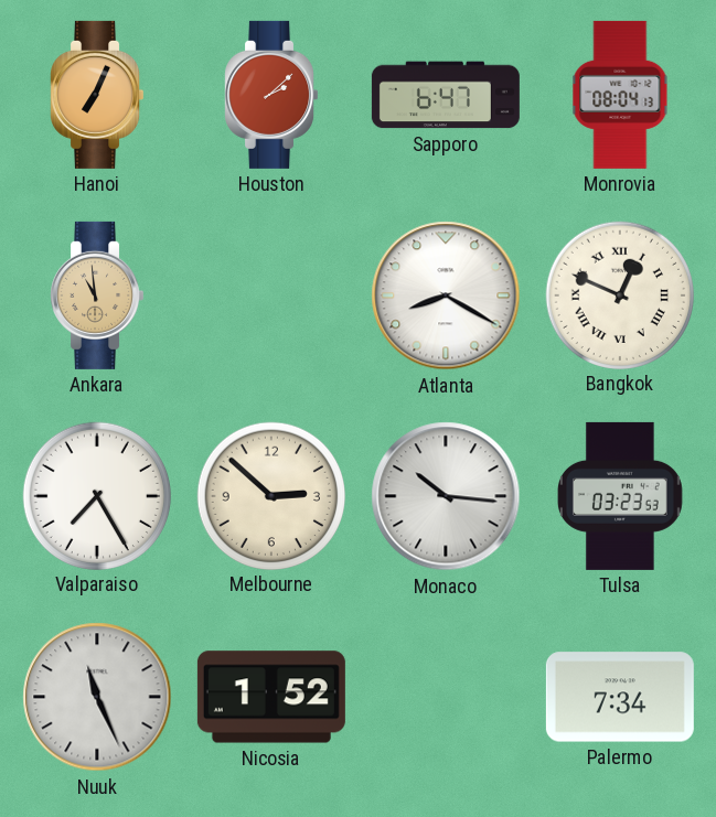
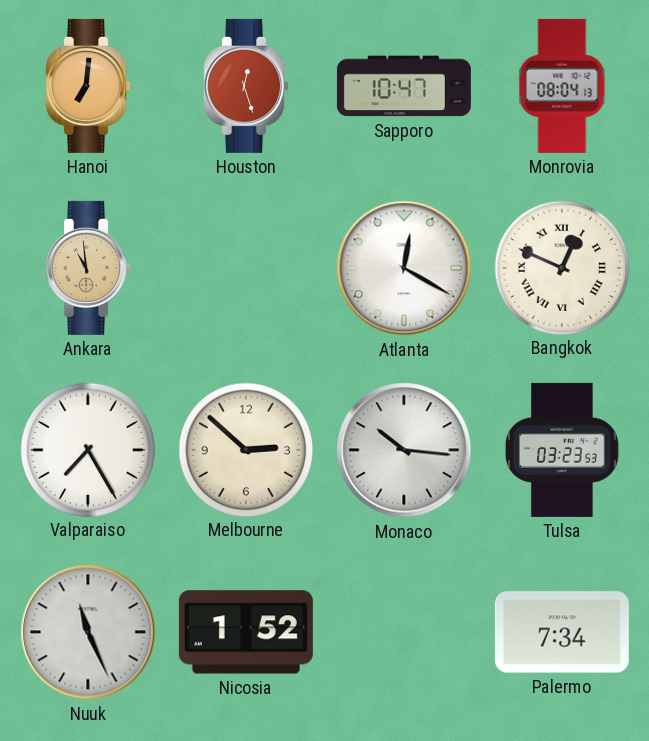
Hanoi: 7:04 -> 7:01
Houston: 2:08 -> 12:27
Sapporo: 6:47 -> 10:47
Atlanta: 8:20 -> 12:20
